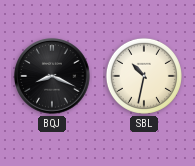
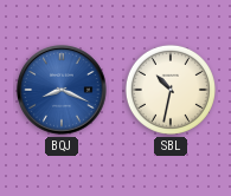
BQJ dial: black -> blue
